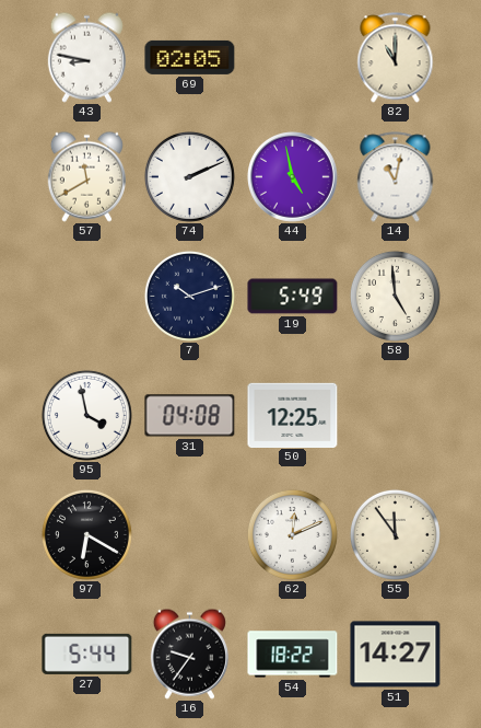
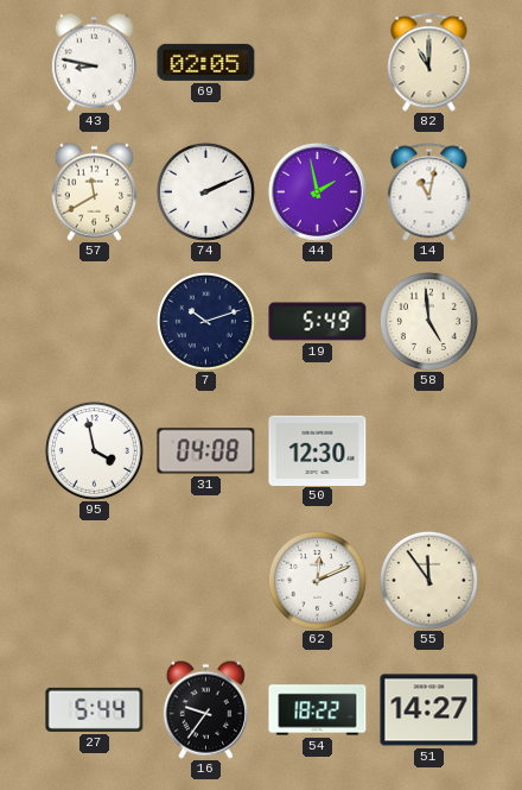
44: 4:58 -> 1:58
50: 12:25 -> 12:30
97: 6:20 -> none
